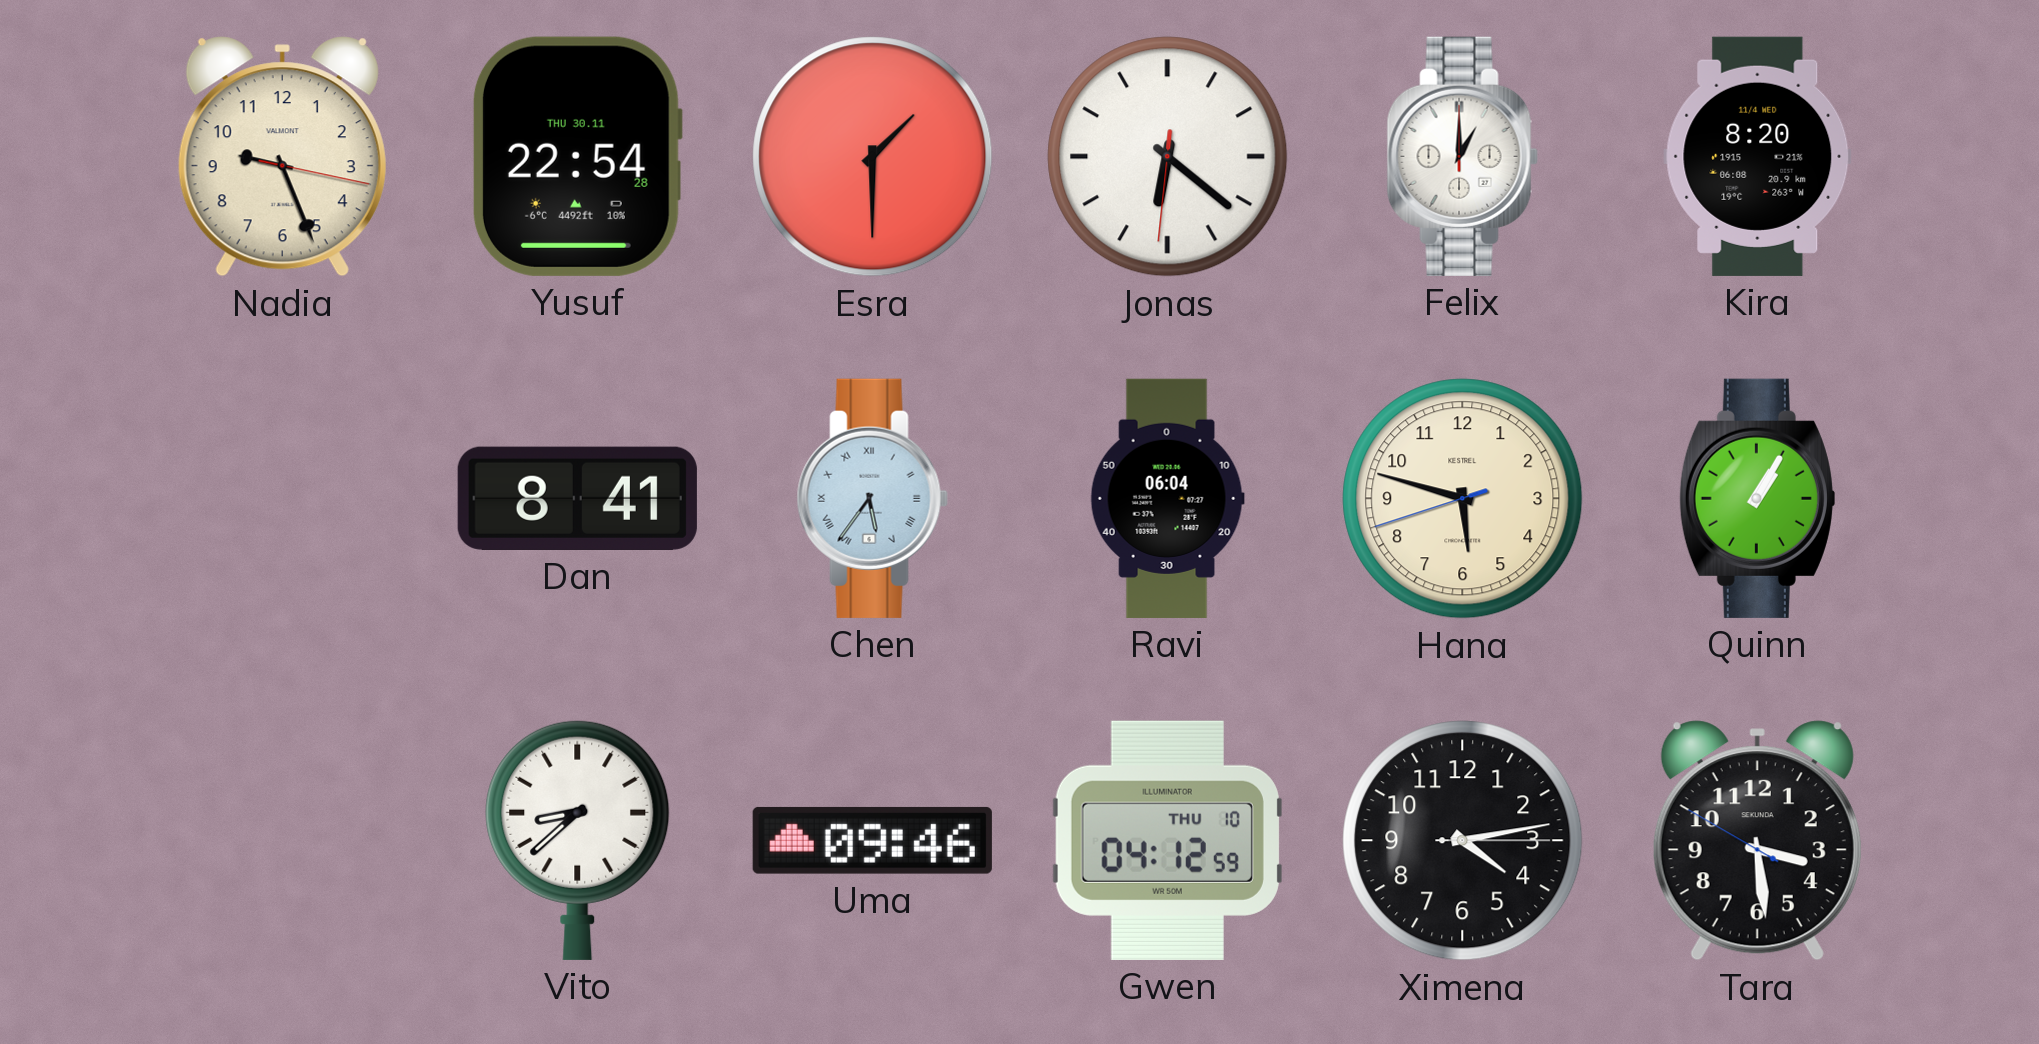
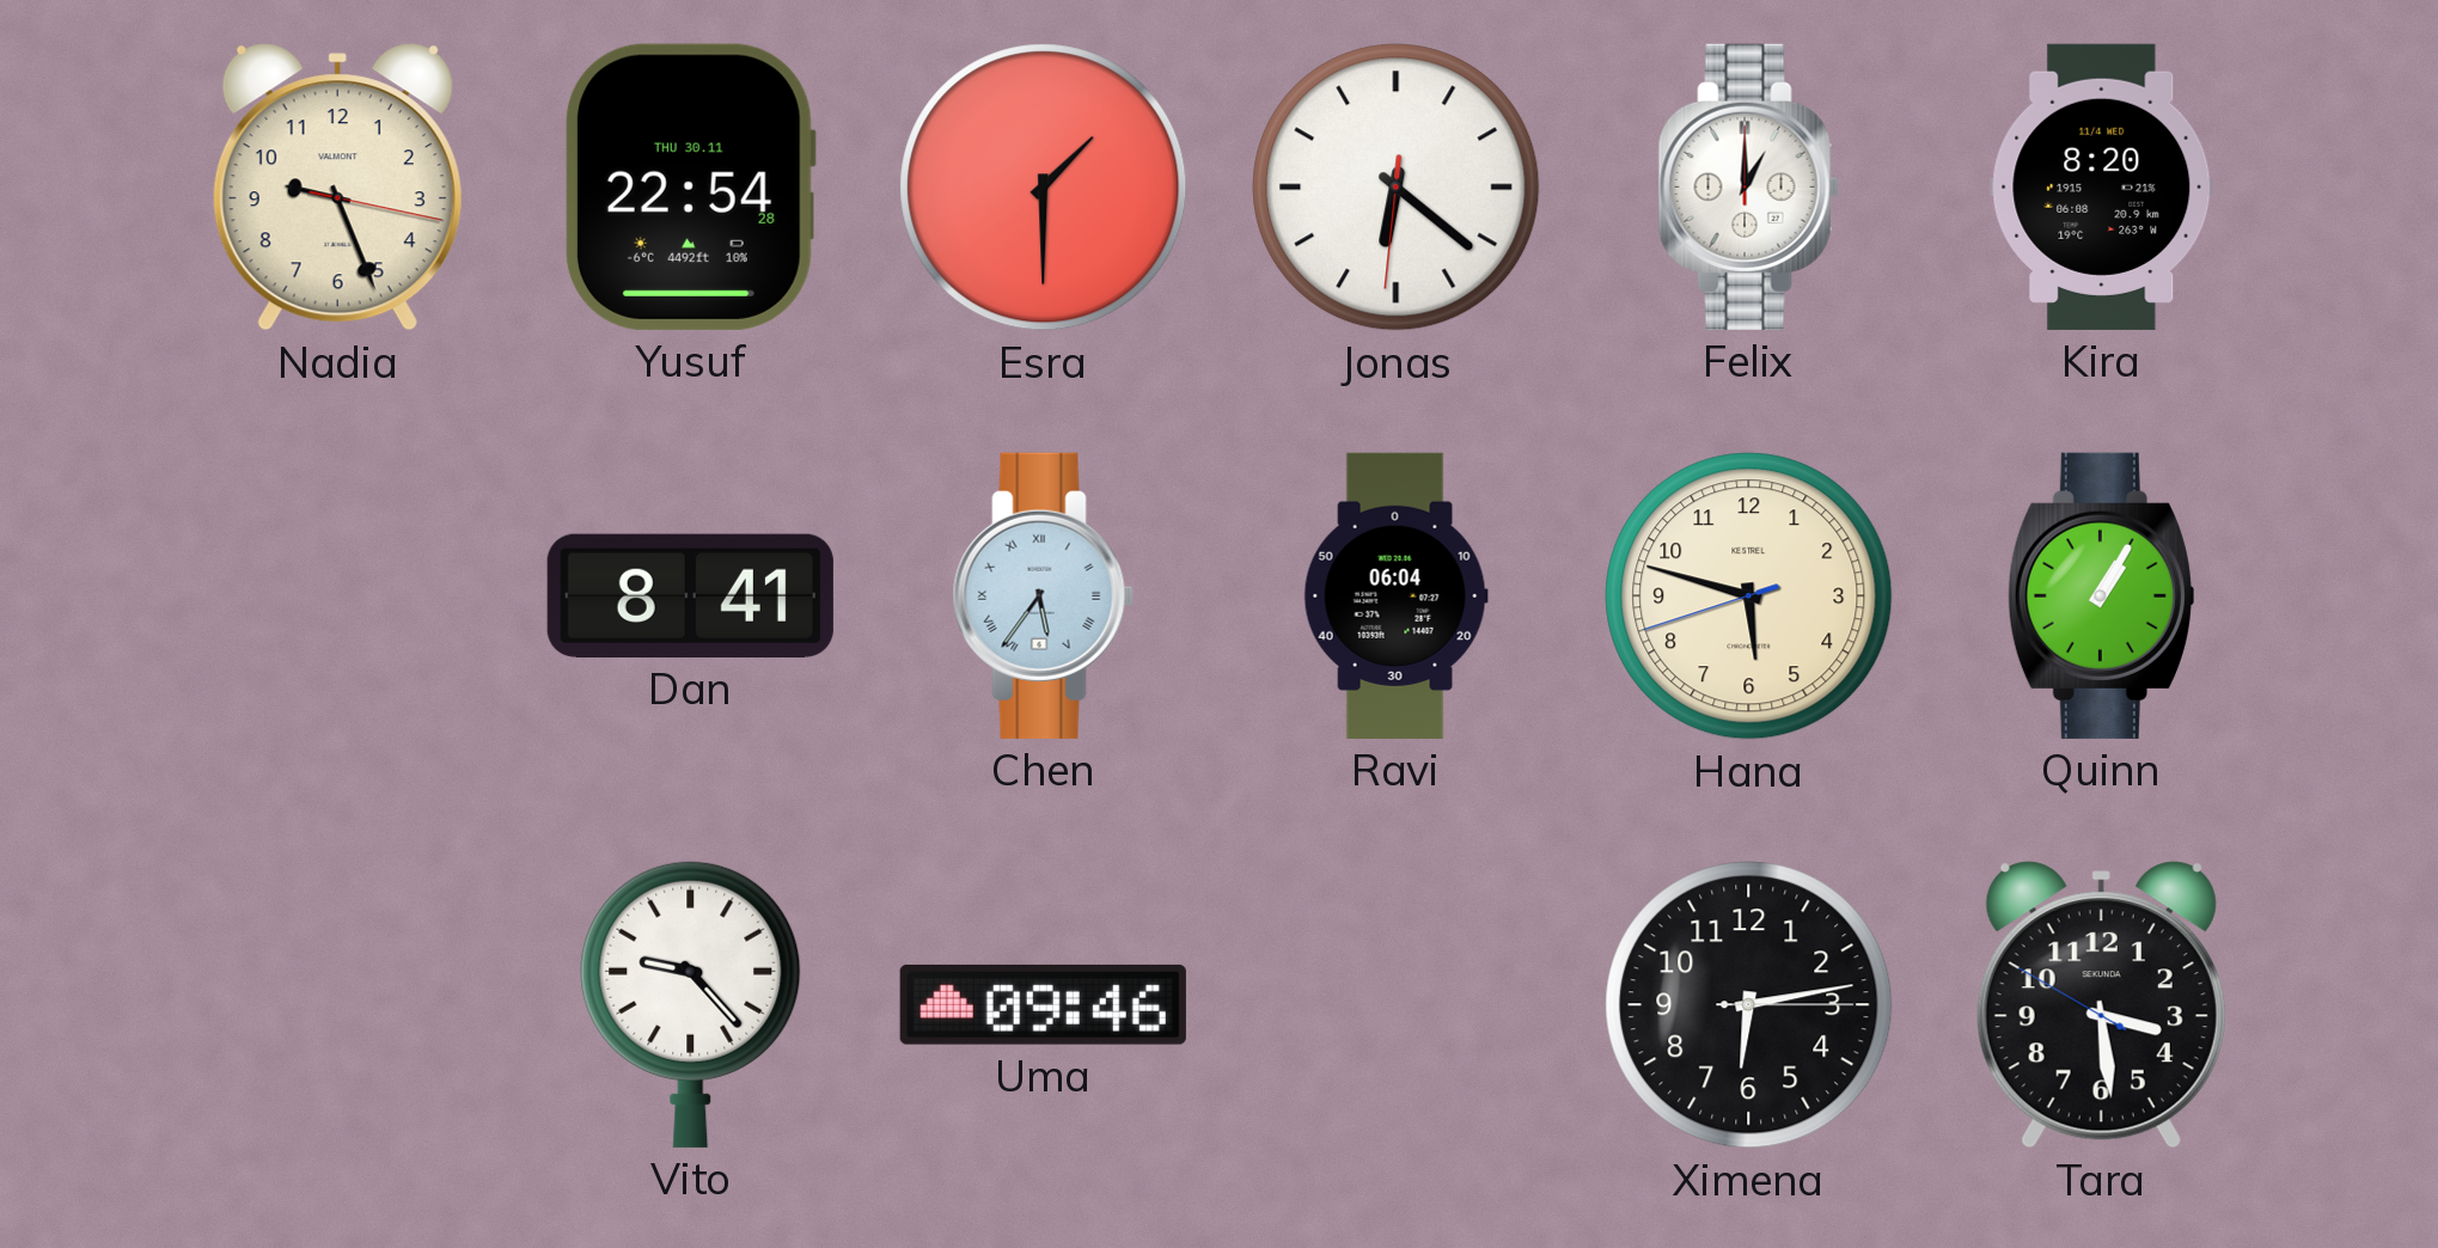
Vito: 8:38 -> 9:23
Gwen: 04:12 -> none
Ximena: 4:13 -> 6:13
